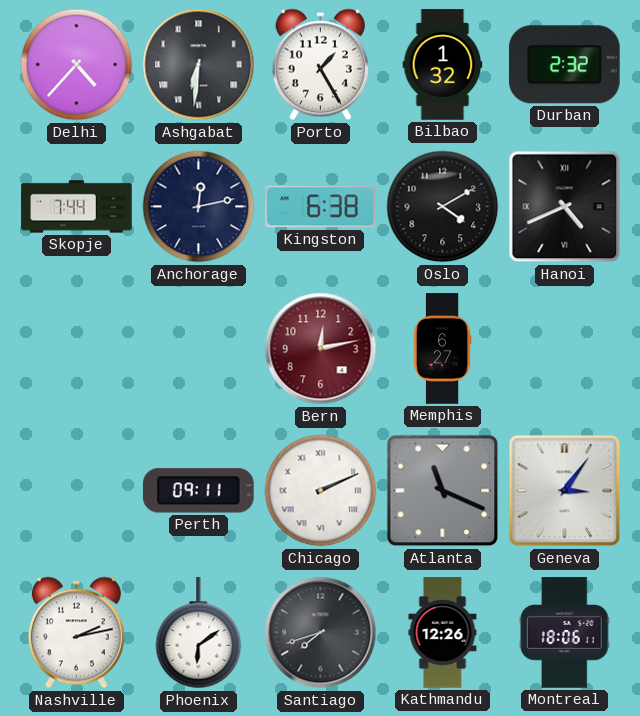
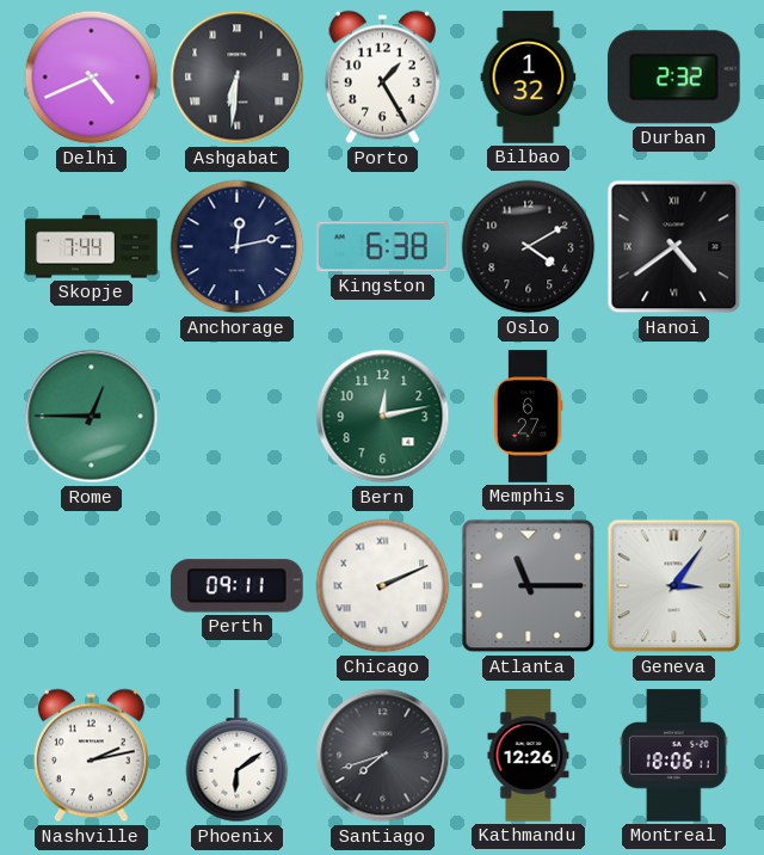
Delhi: 4:37 -> 4:41
Hanoi: 4:41 -> 4:39
Rome: none -> 12:45
Bern dial: burgundy -> green
Atlanta: 11:19 -> 11:15
